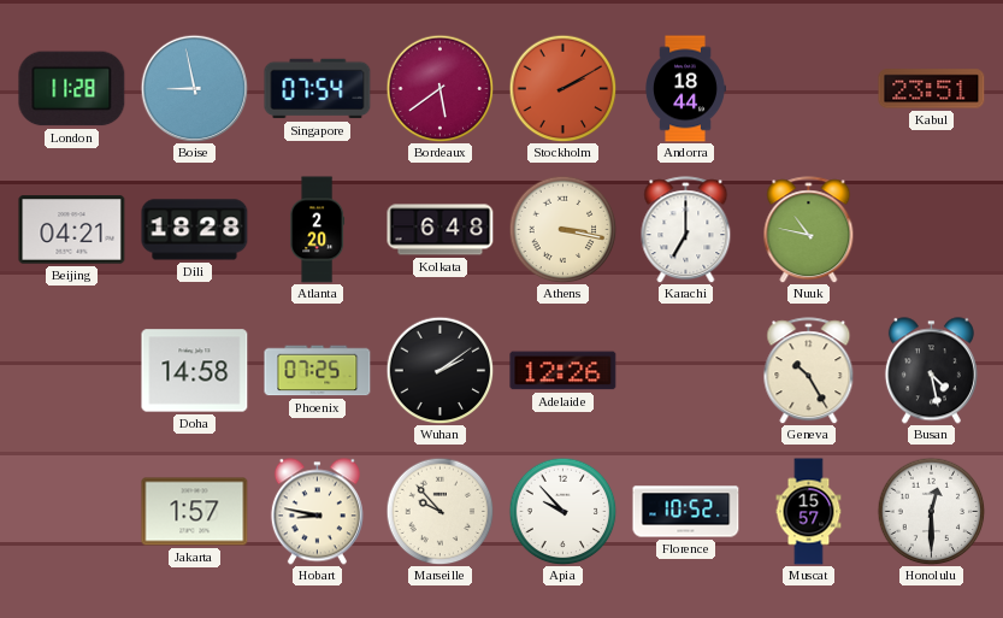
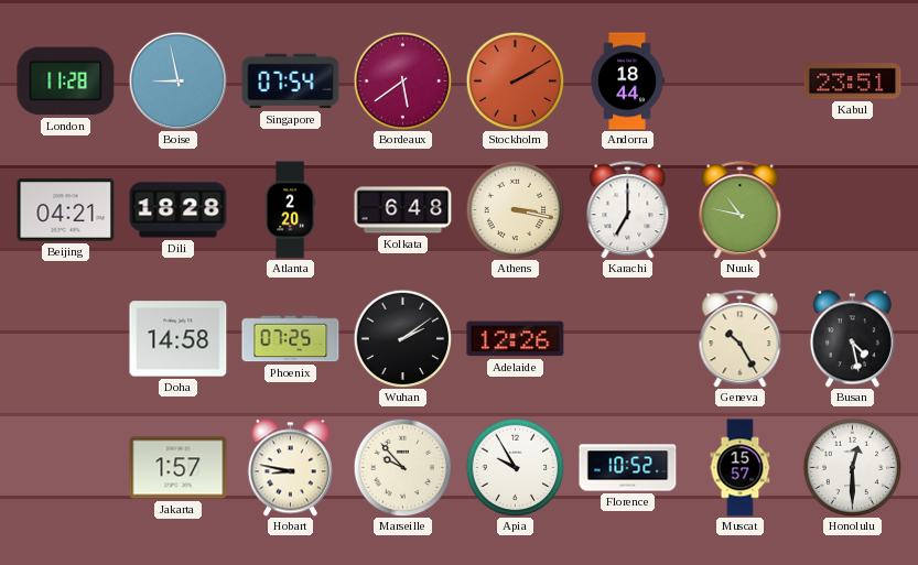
Apia: 9:53 -> 9:55
